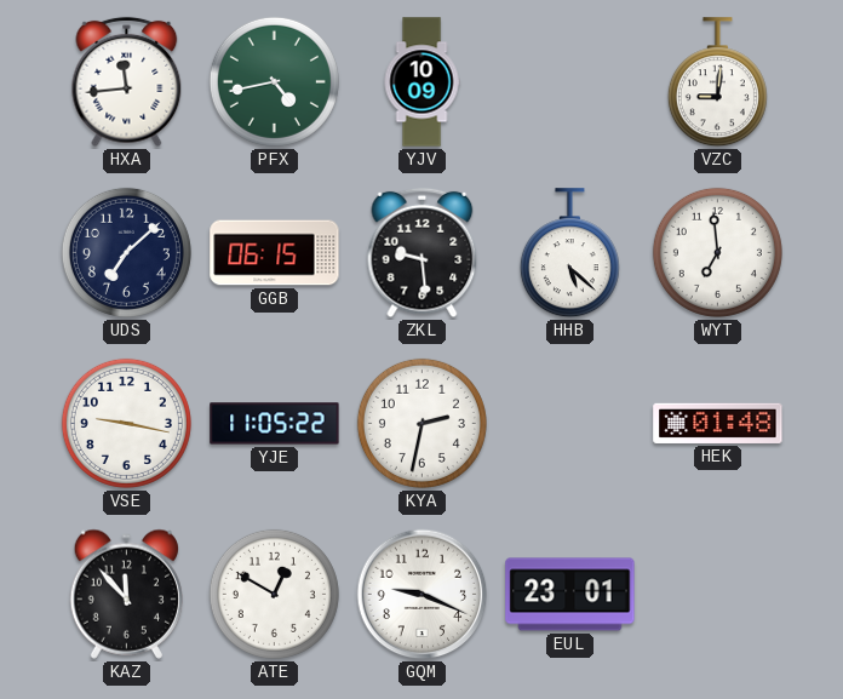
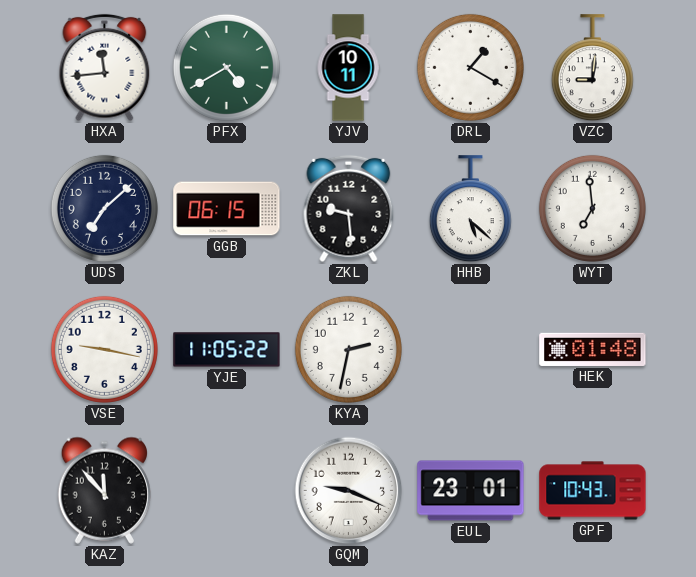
PFX: 4:43 -> 4:40
YJV: 10:09 -> 10:11
DRL: none -> 1:20
ATE: 12:50 -> none
GPF: none -> 10:43
